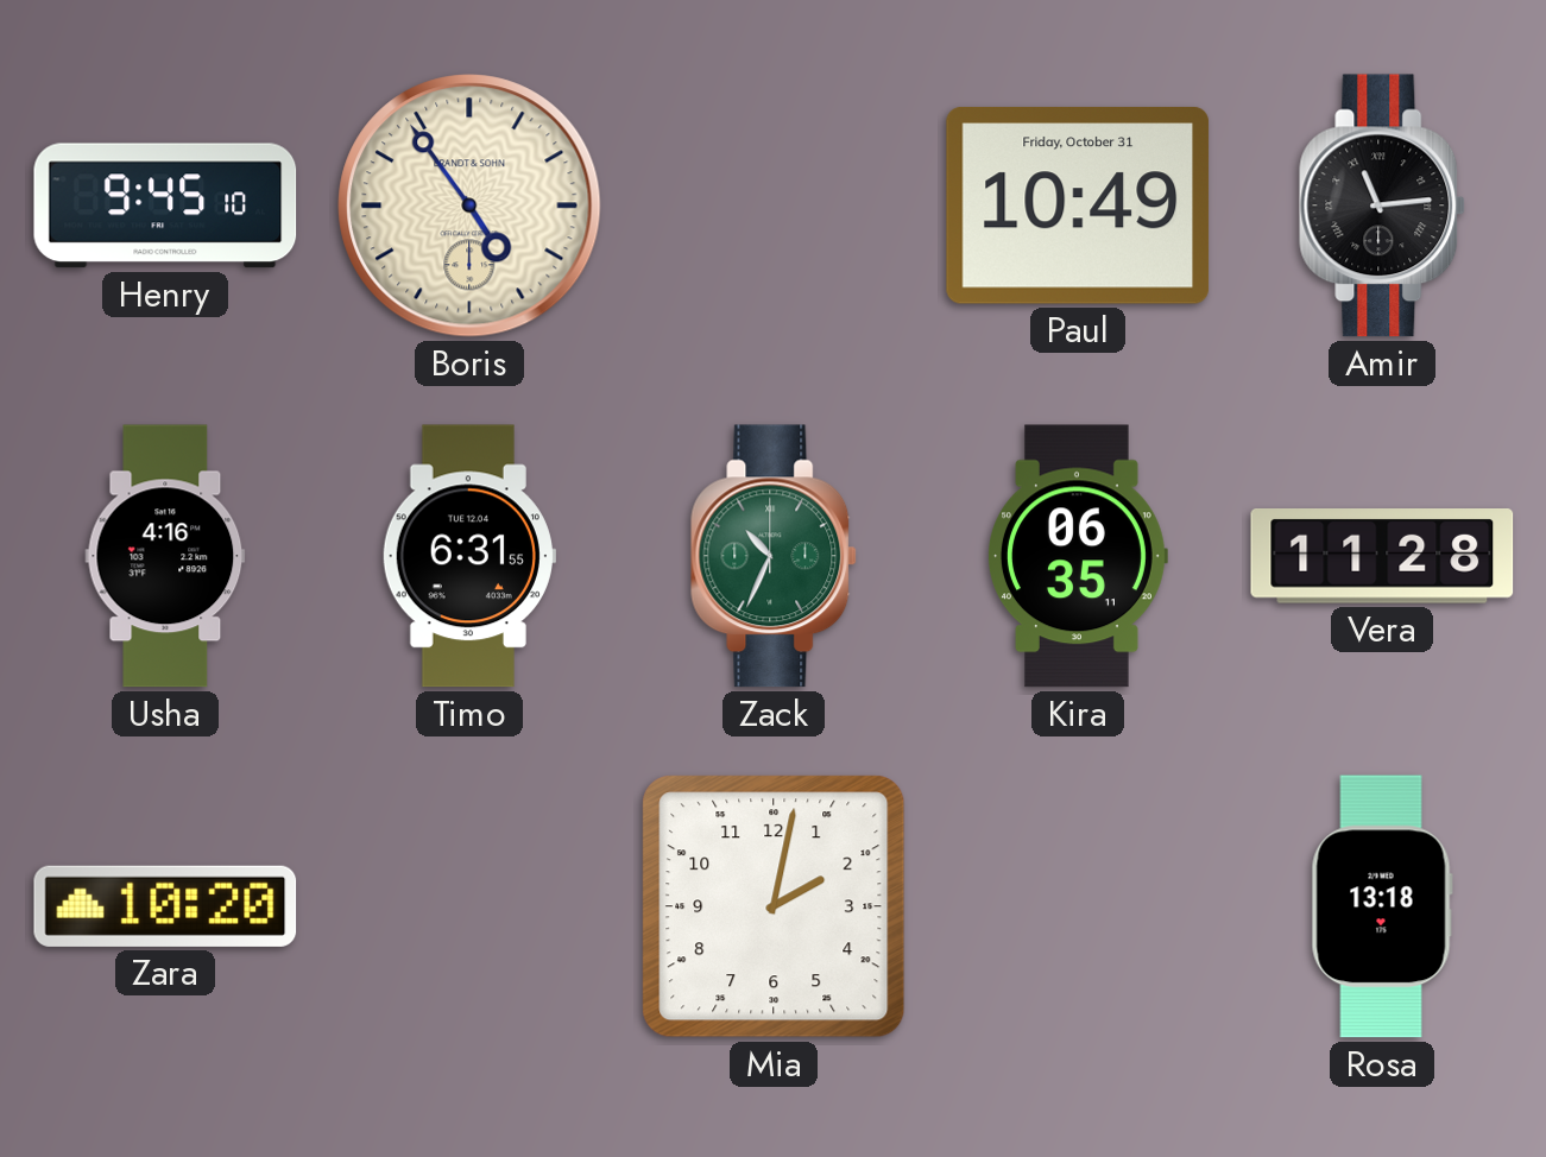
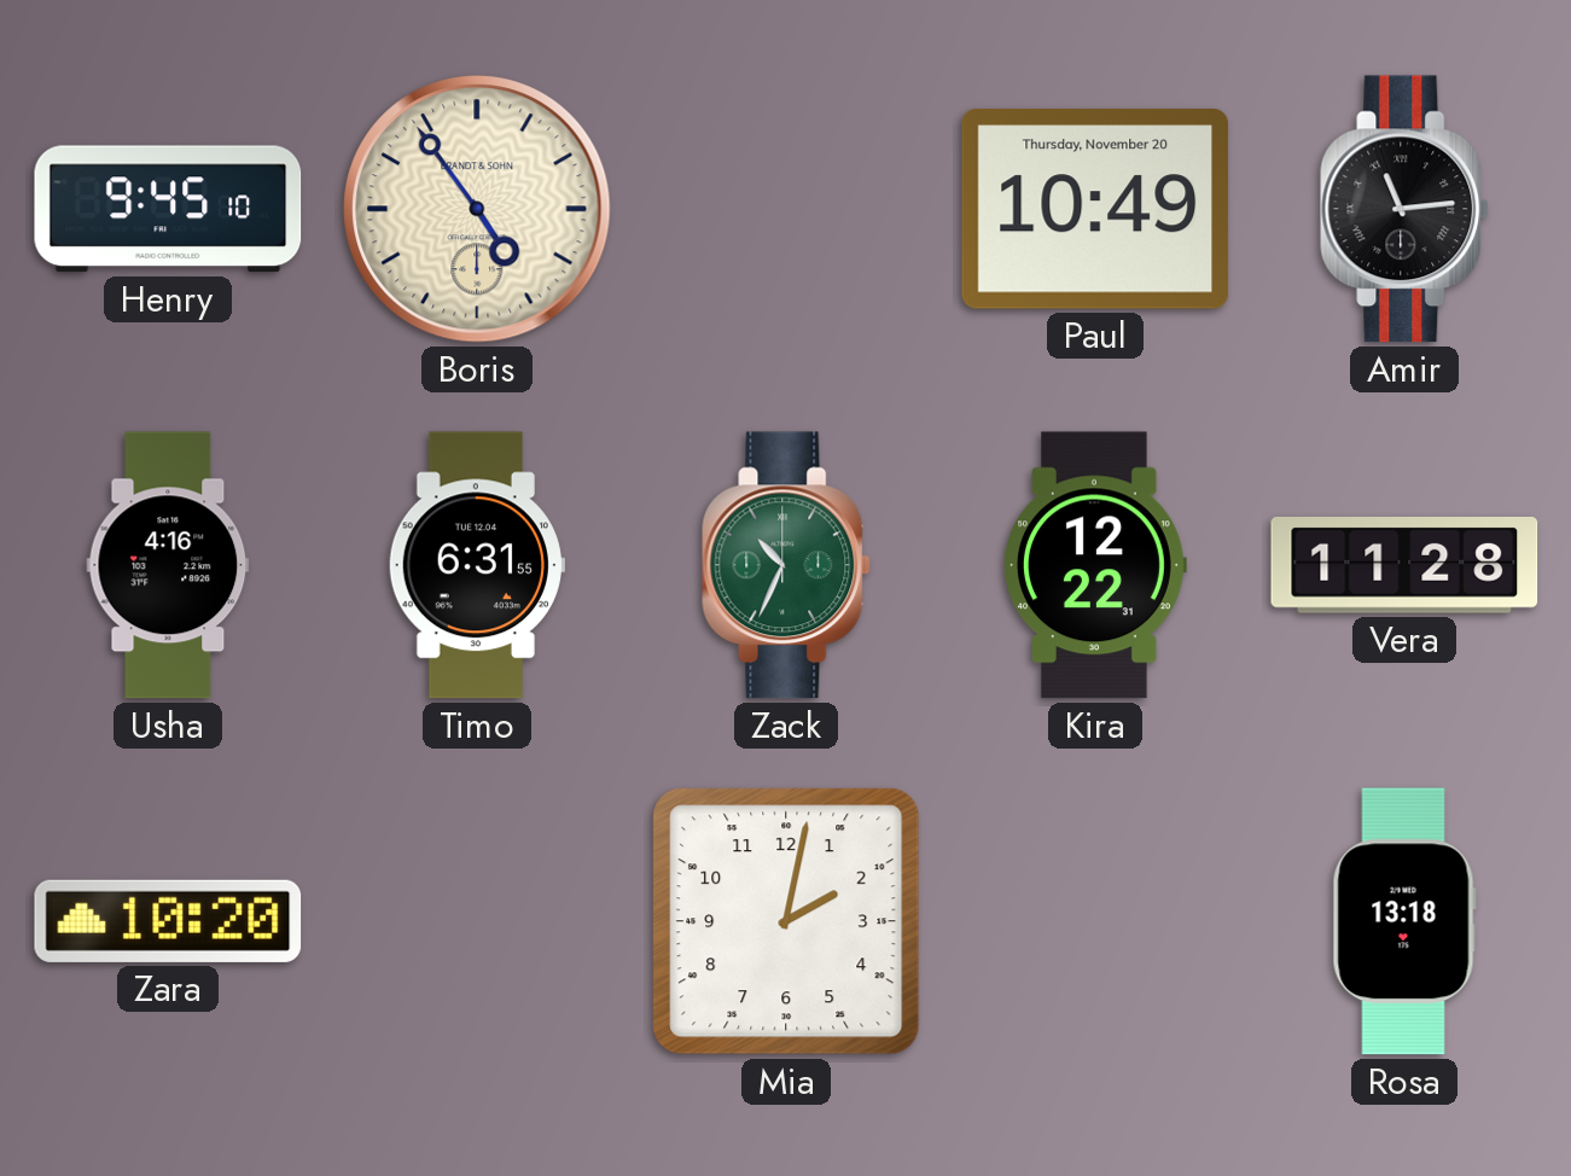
Paul date: Friday, October 31 -> Thursday, November 20
Kira: 06:35 -> 12:22
